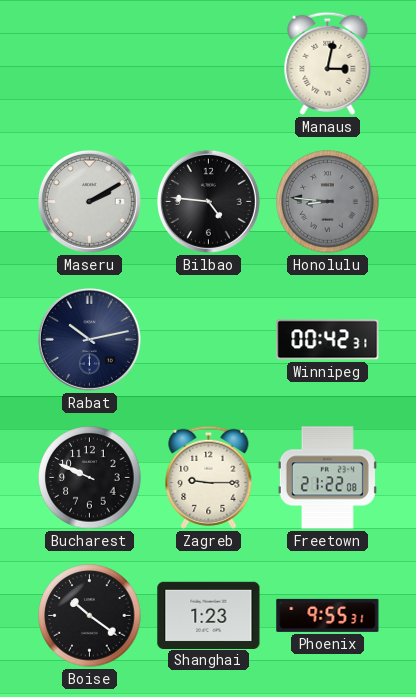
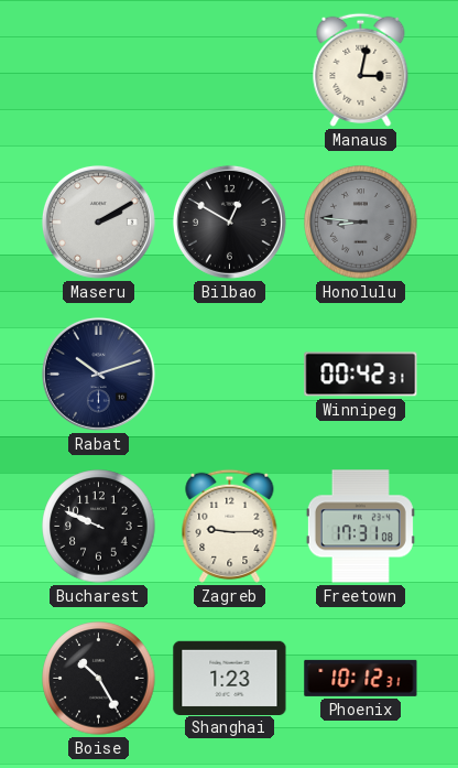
Bilbao: 4:46 -> 12:50
Rabat: 10:13 -> 10:12
Freetown: 21:22 -> 17:31
Boise: 10:21 -> 10:25
Phoenix: 9:55 -> 10:12
